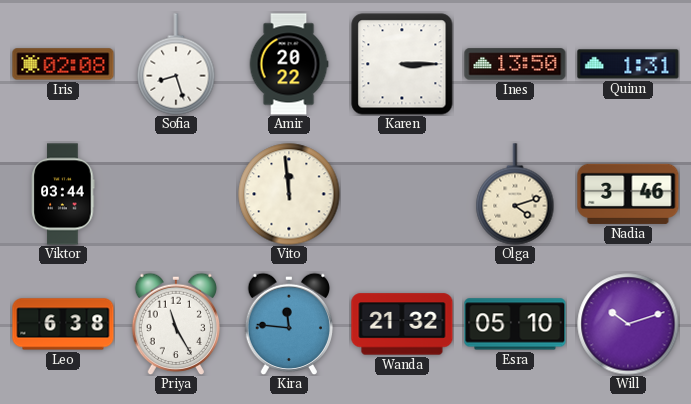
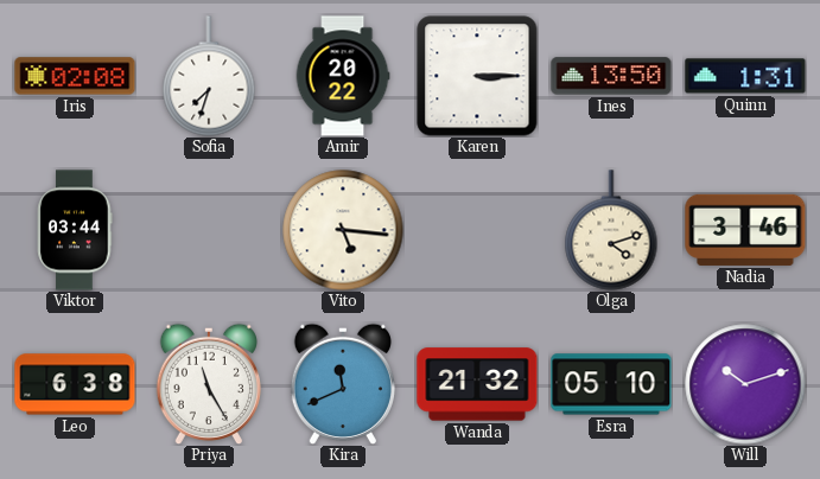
Sofia: 8:27 -> 7:33
Vito: 11:59 -> 5:16
Kira: 11:46 -> 11:41
